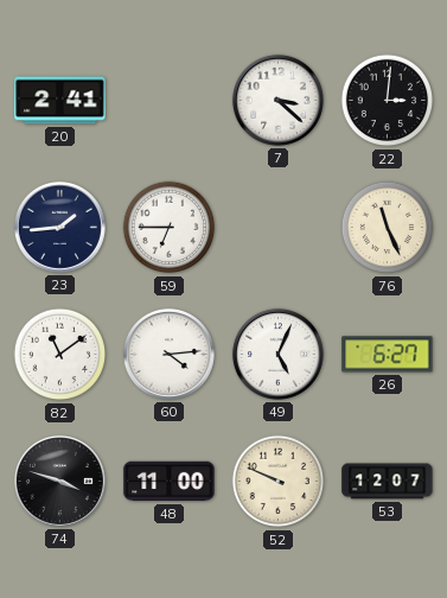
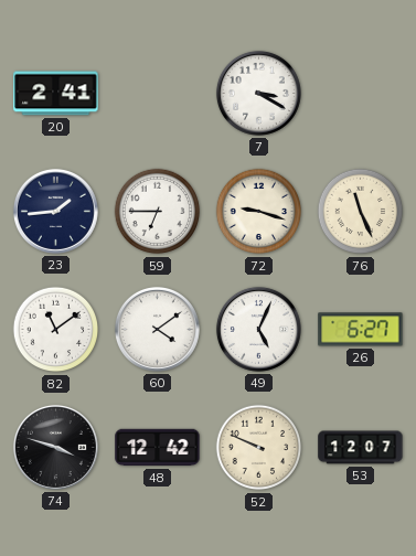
7: 3:22 -> 3:20
22: 3:01 -> none
72: none -> 9:18
60: 4:14 -> 4:09
48: 11:00 -> 12:42
